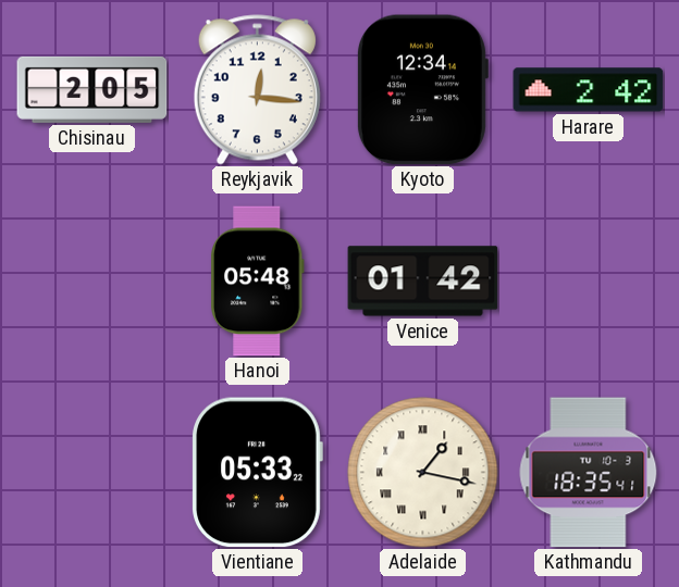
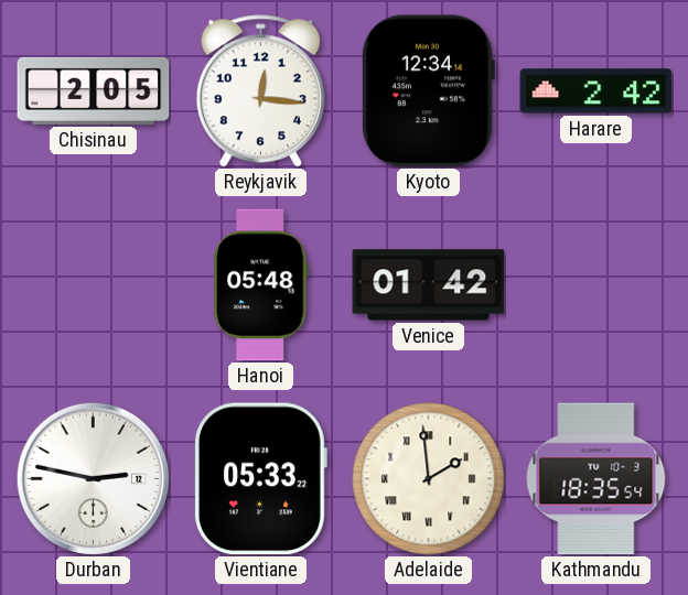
Durban: none -> 2:47
Adelaide: 1:17 -> 1:59
Kathmandu: 18:35:41 -> 18:35:54
